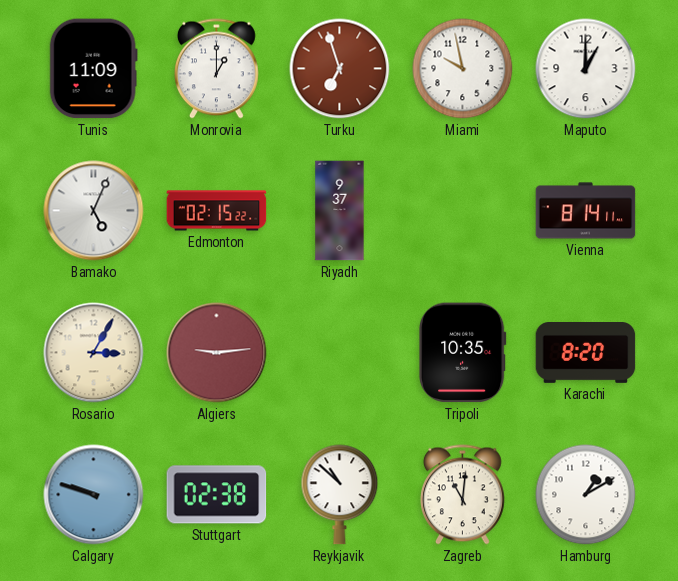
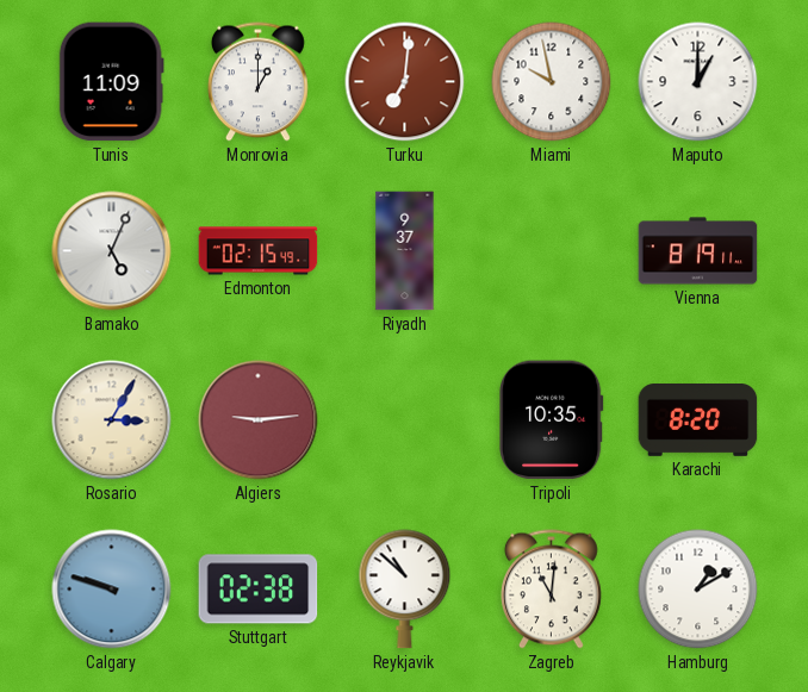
Turku: 6:57 -> 7:01
Edmonton: 02:15:22 -> 02:15:49
Vienna: 8:14 -> 8:19
